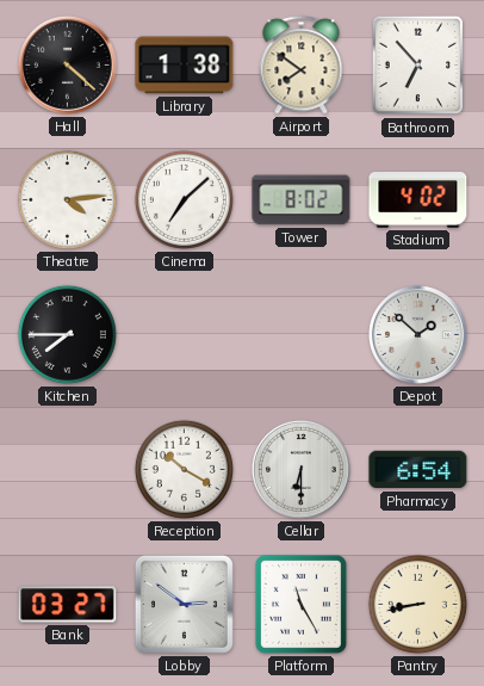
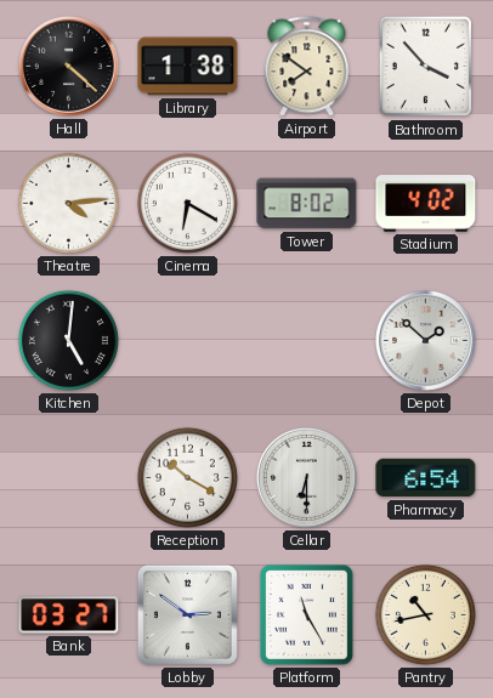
Bathroom: 6:53 -> 3:53
Cinema: 7:08 -> 6:20
Kitchen: 7:45 -> 5:01
Pantry: 8:43 -> 10:43
